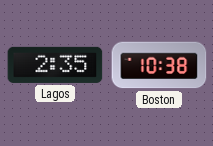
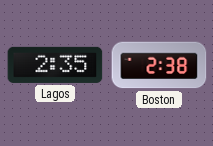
Boston: 10:38 -> 2:38
